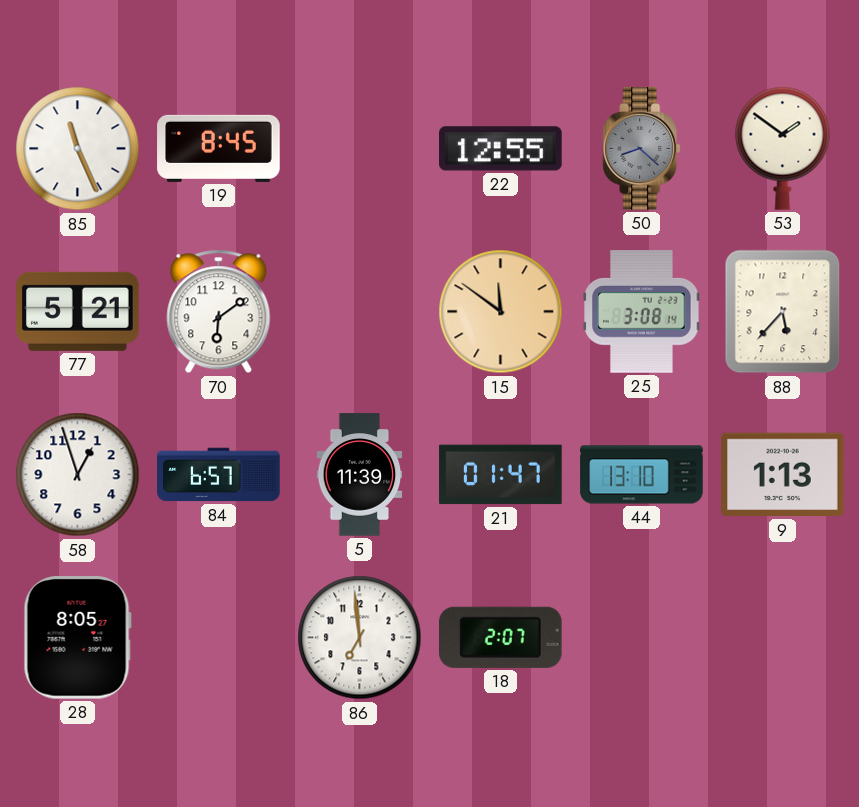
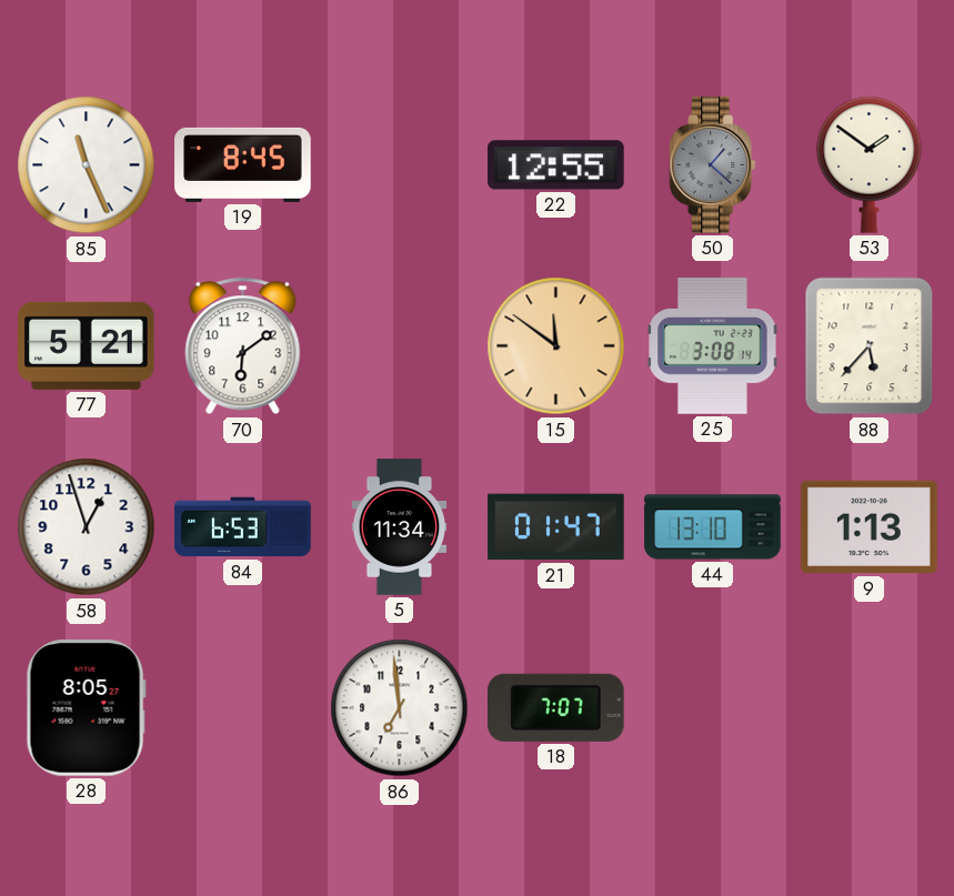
50: 8:22 -> 1:22
84: 6:57 -> 6:53
5: 11:39 -> 11:34
18: 2:07 -> 7:07
